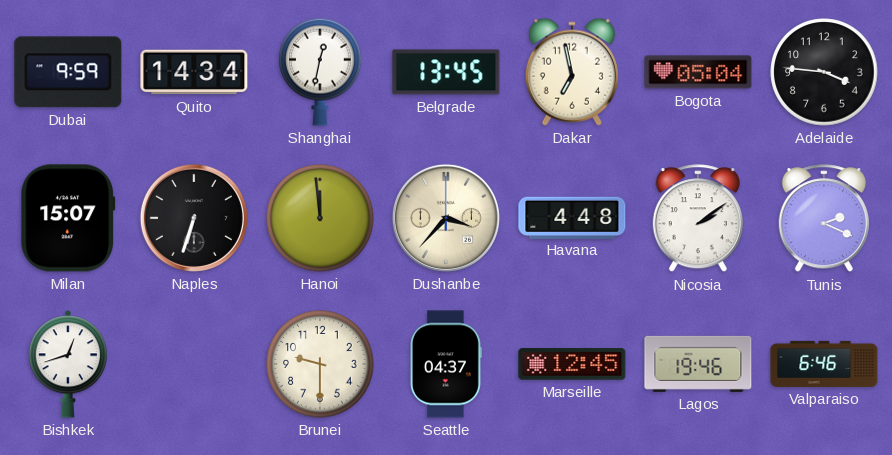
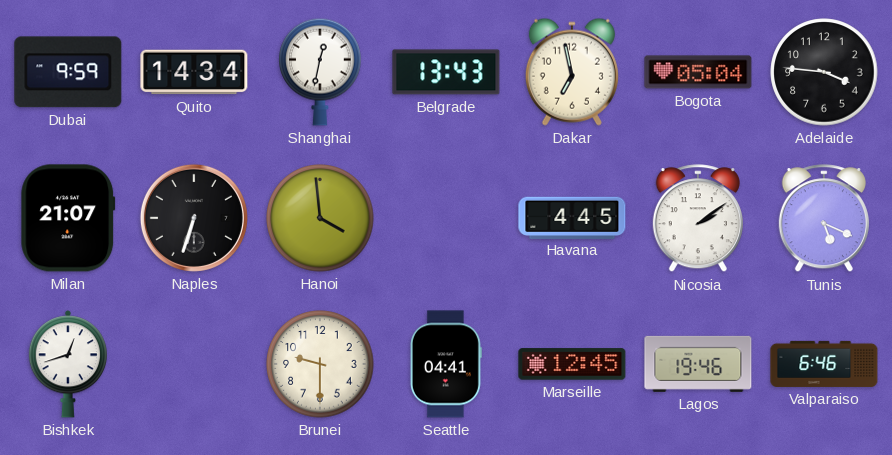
Belgrade: 13:45 -> 13:43
Milan: 15:07 -> 21:07
Hanoi: 11:59 -> 3:59
Dushanbe: 3:37 -> none
Havana: 4:48 -> 4:45
Tunis: 2:19 -> 5:19
Seattle: 04:37 -> 04:41
